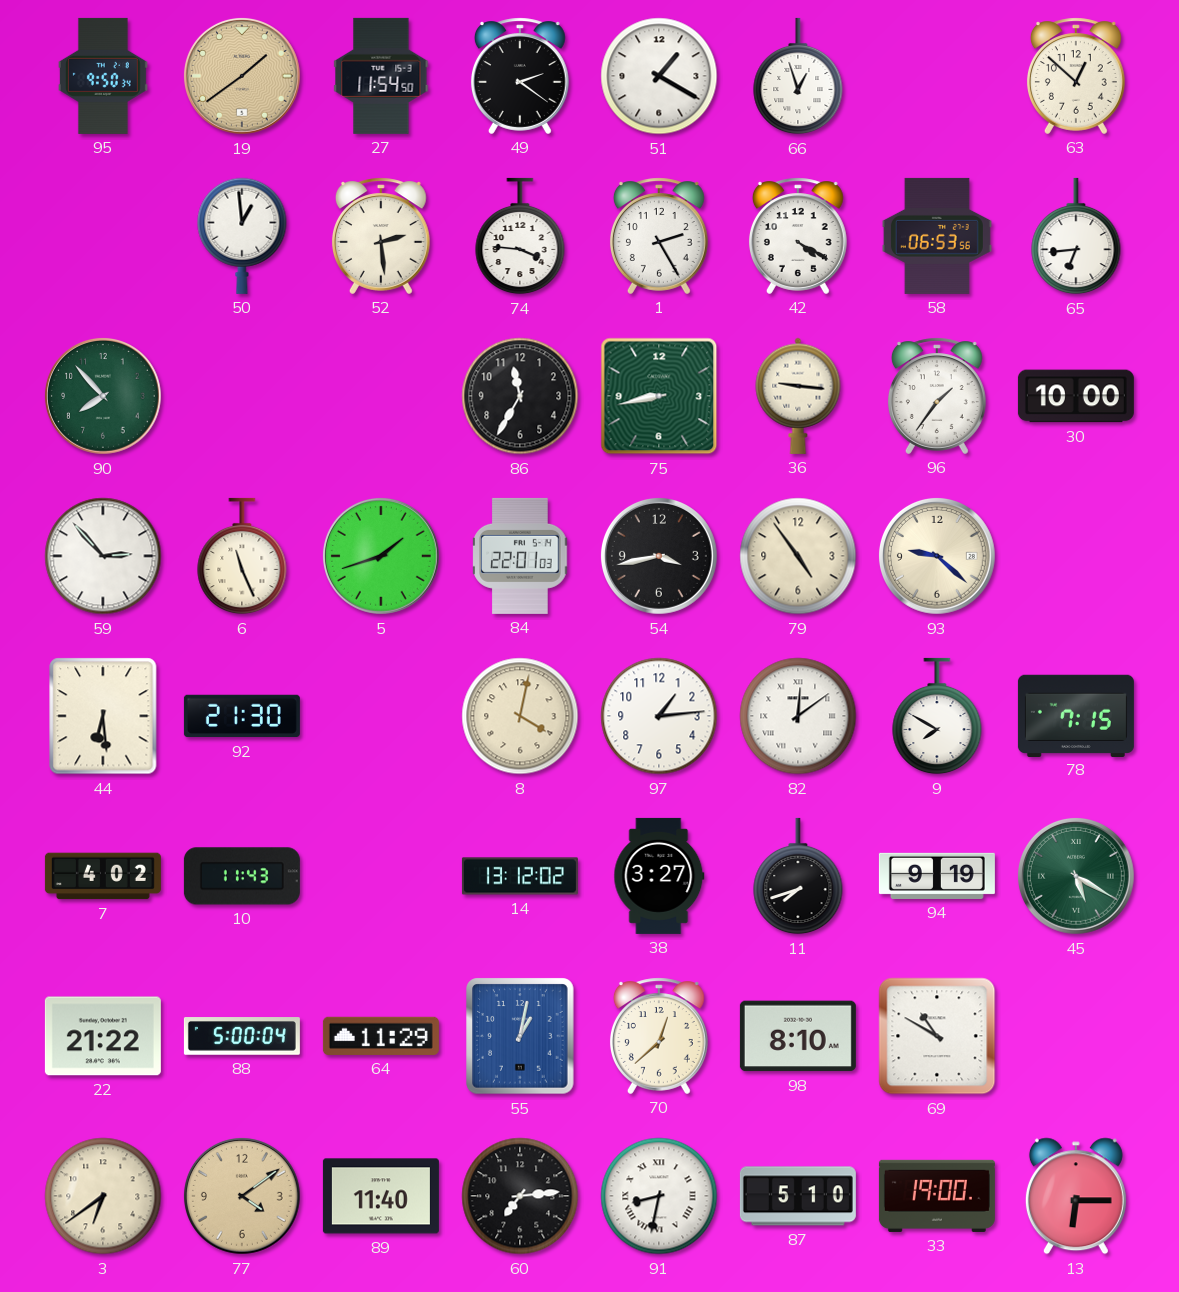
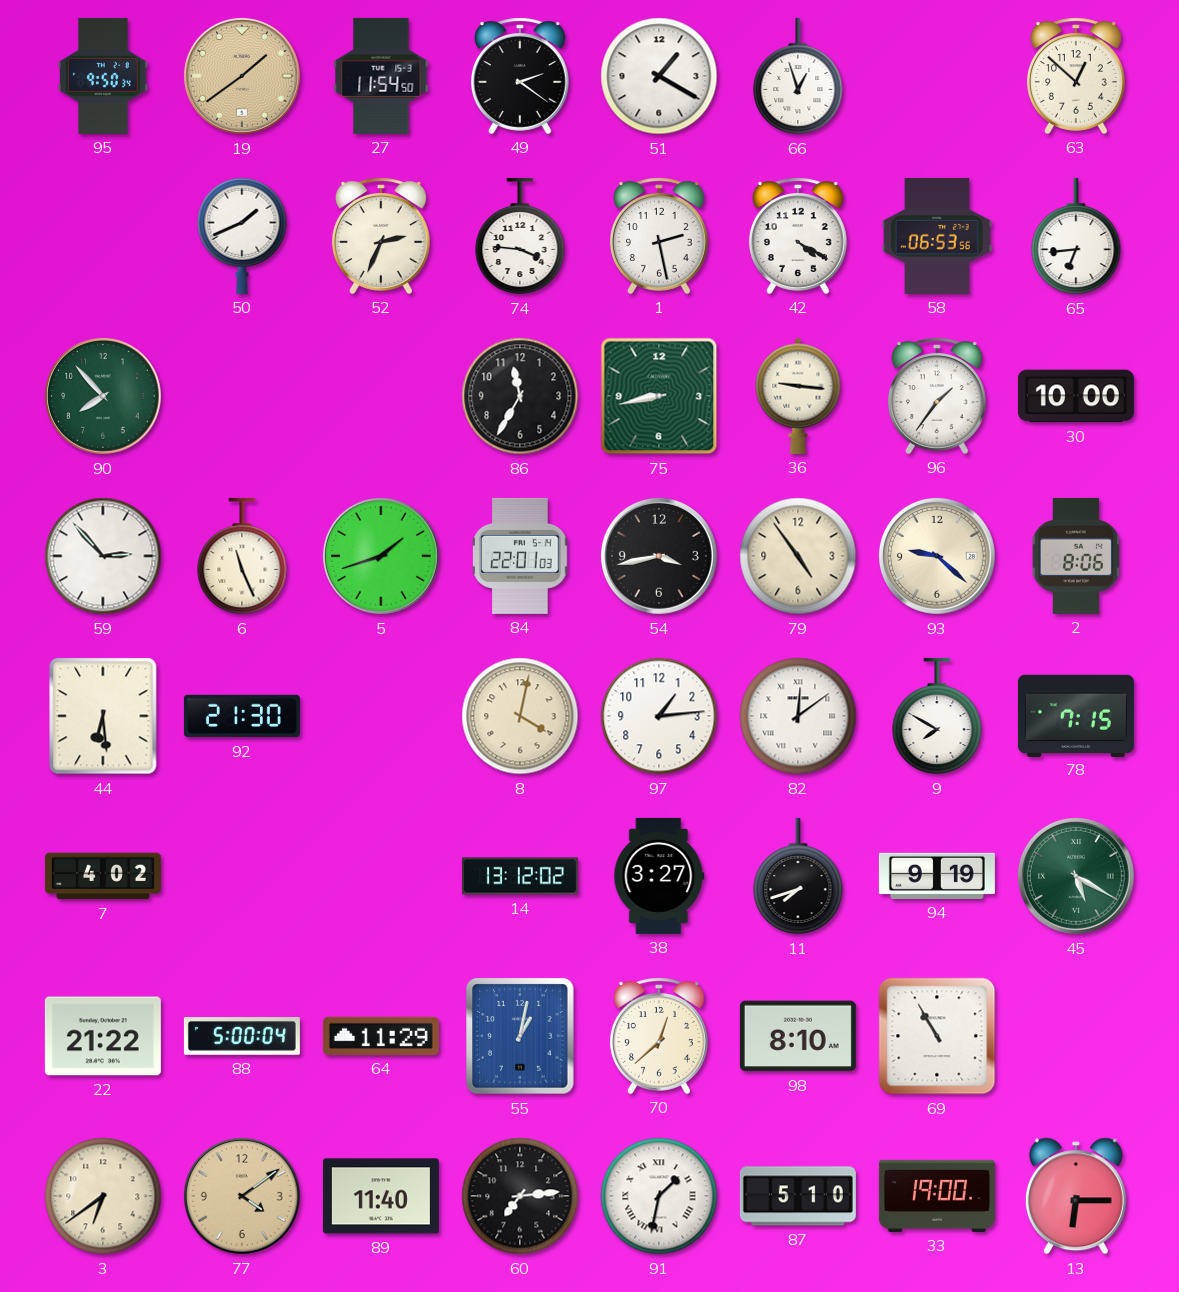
50: 12:59 -> 1:41
52: 2:29 -> 2:34
1: 2:25 -> 2:28
2: none -> 8:06
10: 11:43 -> none
69: 10:50 -> 10:55
91: 8:32 -> 1:32
